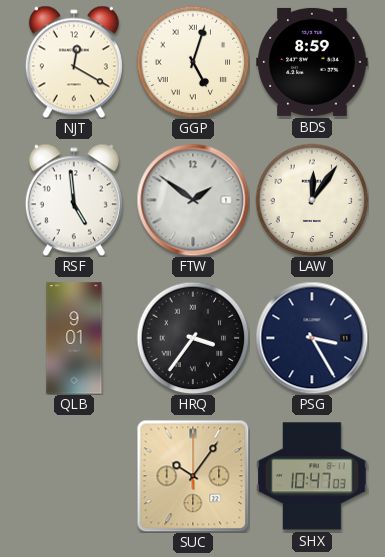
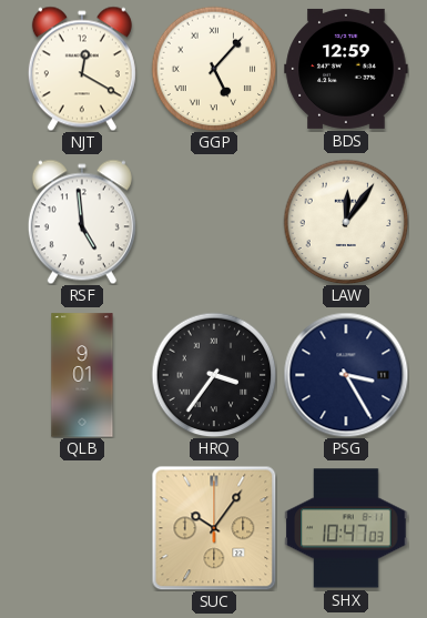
GGP: 5:03 -> 5:07
BDS: 8:59 -> 12:59
FTW: 1:51 -> none
